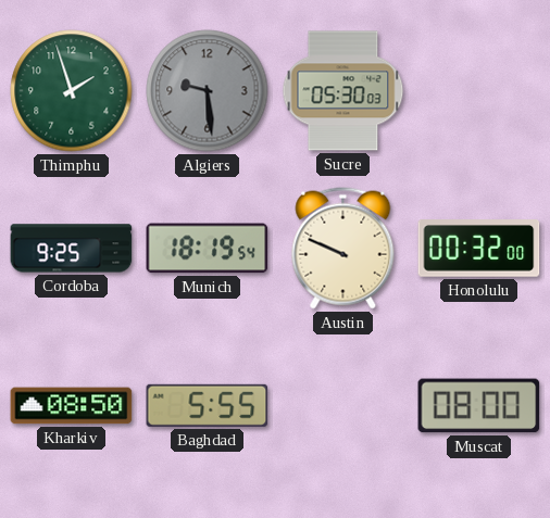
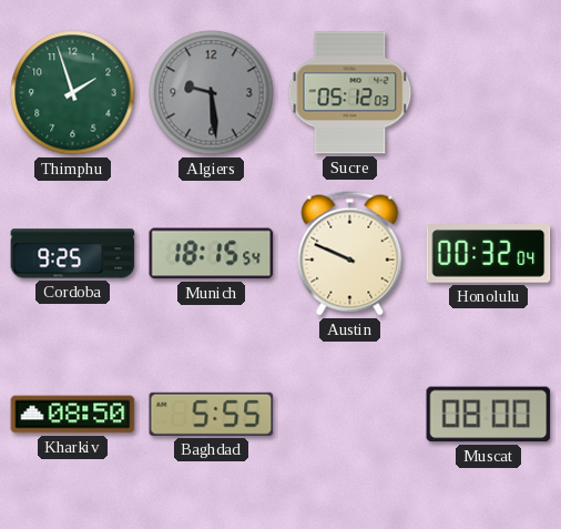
Sucre: 05:30 -> 05:12
Munich: 18:19 -> 18:15
Honolulu: 00:32:00 -> 00:32:04
